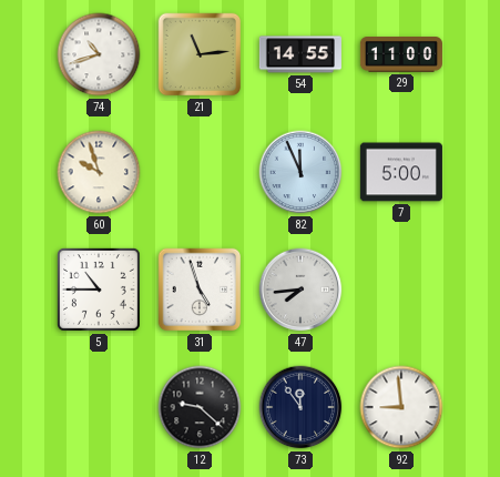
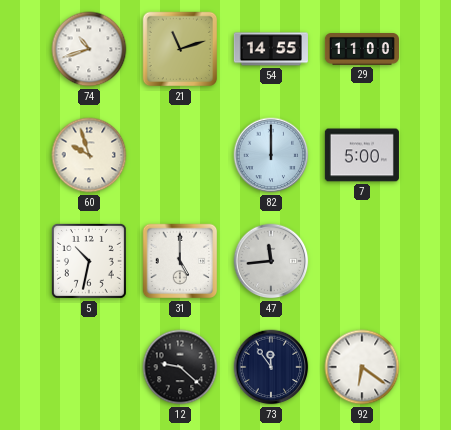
21: 11:14 -> 11:12
82: 11:56 -> 12:00
5: 10:45 -> 10:32
31: 4:57 -> 5:00
47: 7:44 -> 11:44
92: 8:59 -> 6:21
